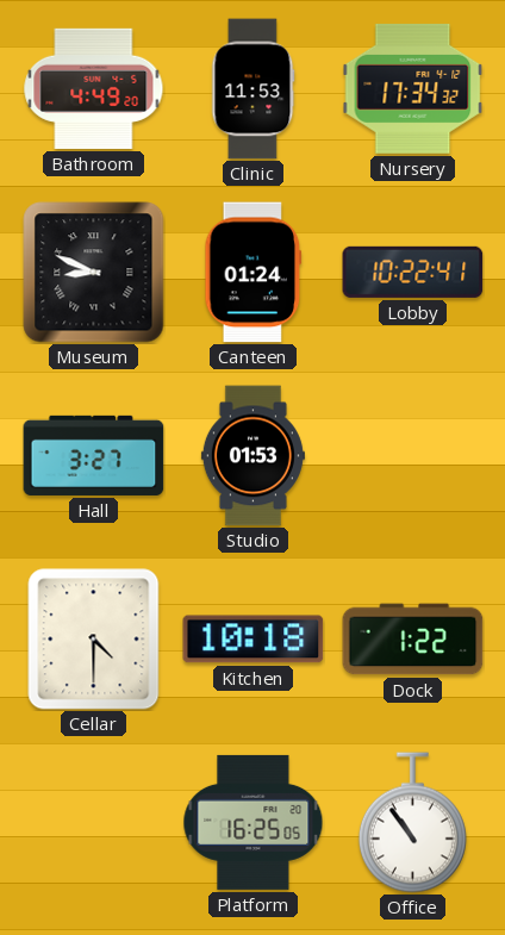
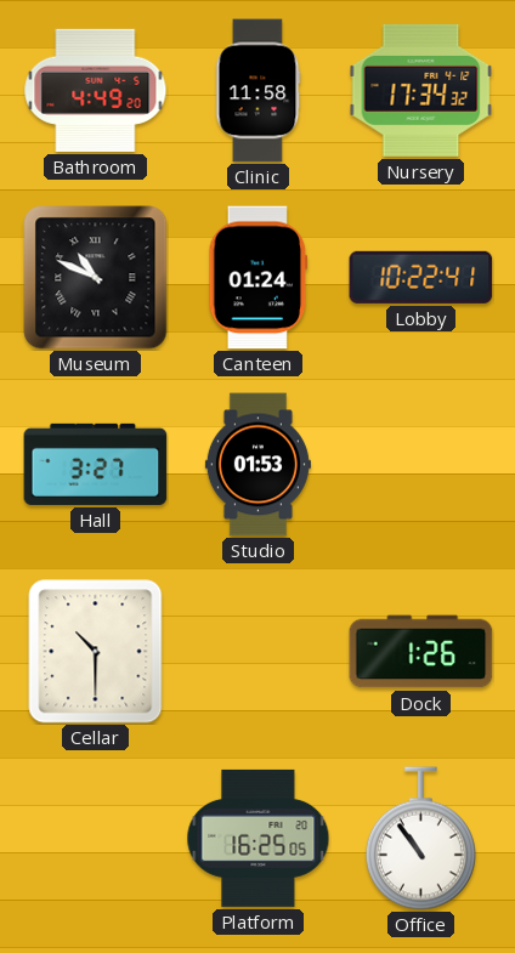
Clinic: 11:53 -> 11:58
Museum: 8:49 -> 10:49
Cellar: 4:30 -> 10:30
Kitchen: 10:18 -> none
Dock: 1:22 -> 1:26
